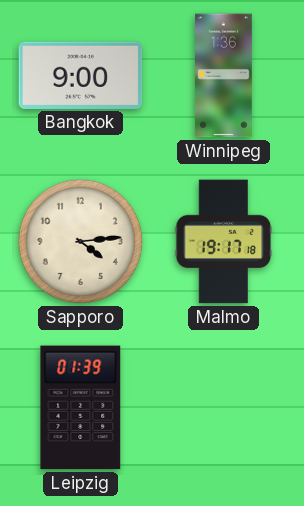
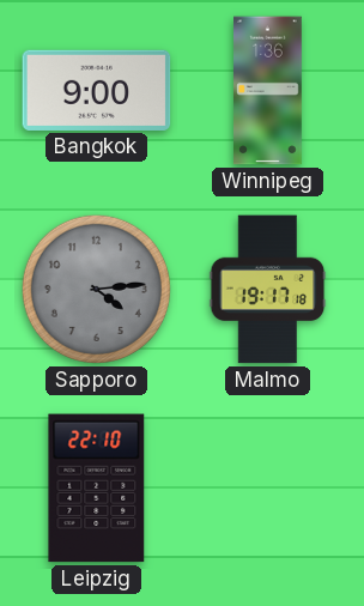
Sapporo dial: cream -> grey
Leipzig: 01:39 -> 22:10
